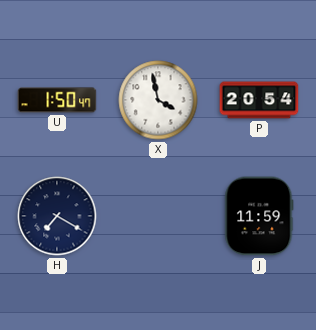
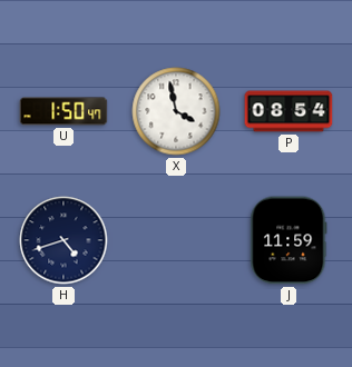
P: 20:54 -> 08:54
H: 7:20 -> 4:42
